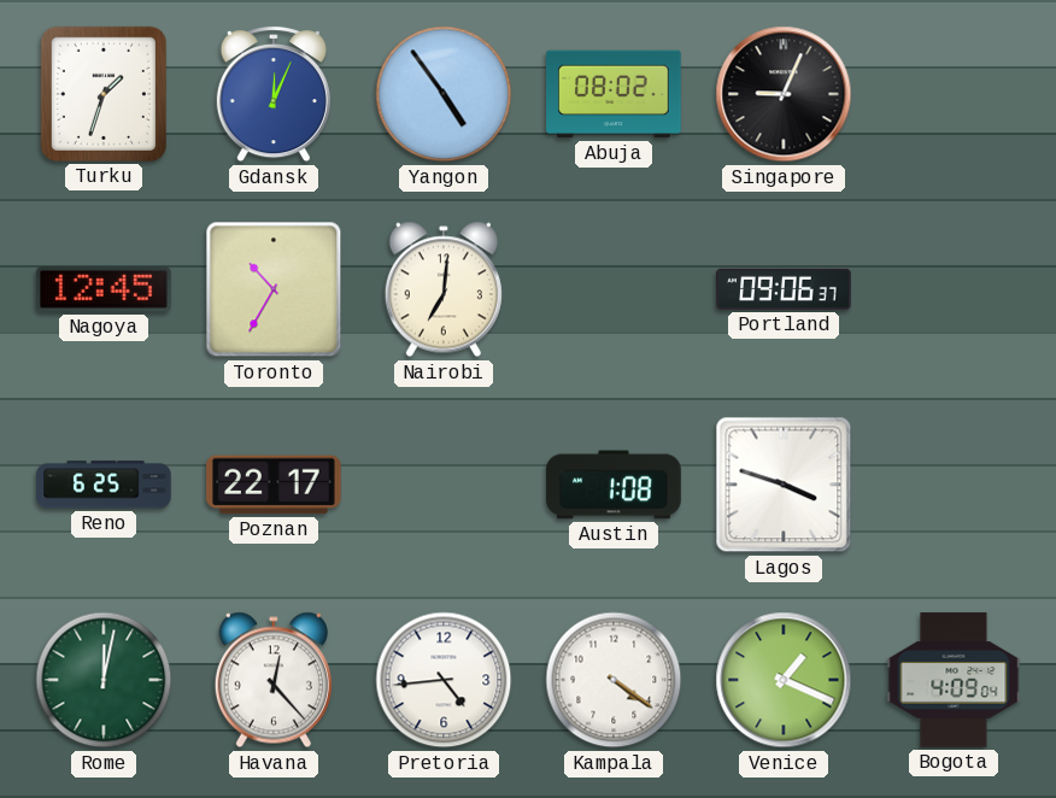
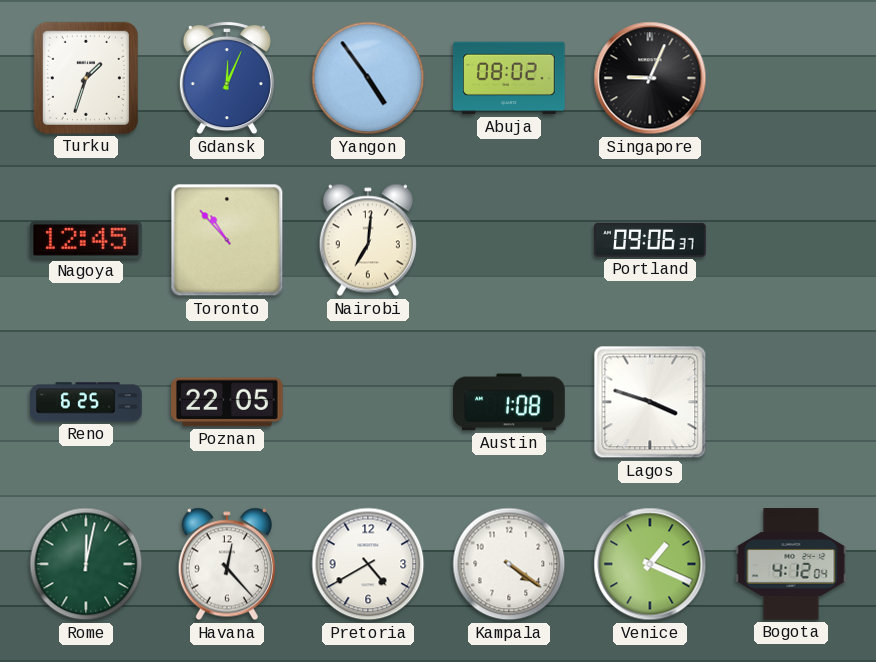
Toronto: 10:35 -> 10:53
Poznan: 22:17 -> 22:05
Pretoria: 4:44 -> 4:40
Bogota: 4:09 -> 4:12
